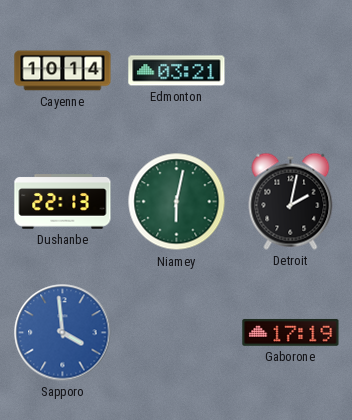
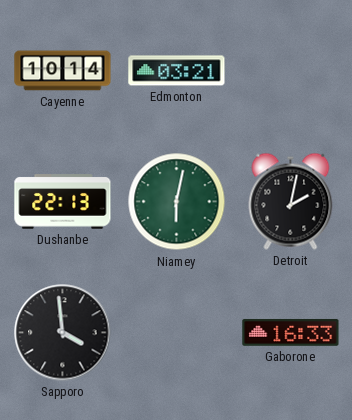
Sapporo dial: blue -> black
Gaborone: 17:19 -> 16:33
